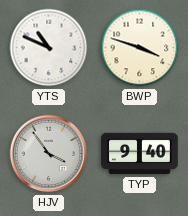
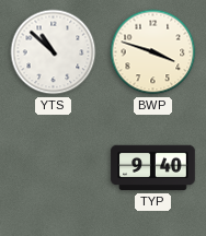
YTS: 10:49 -> 10:52
HJV: 3:54 -> none
